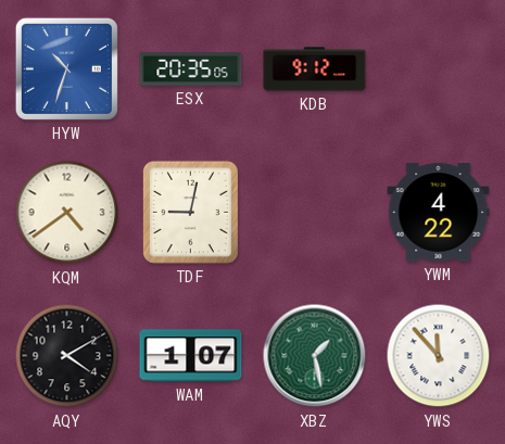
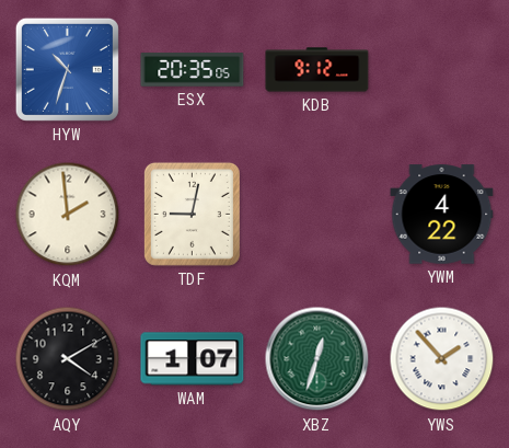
KQM: 4:39 -> 1:59
XBZ: 1:28 -> 12:33
YWS: 11:53 -> 1:53
